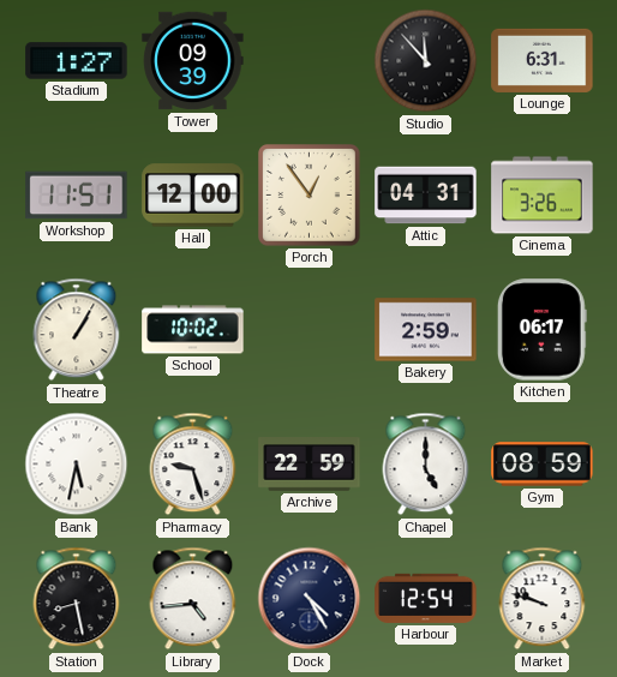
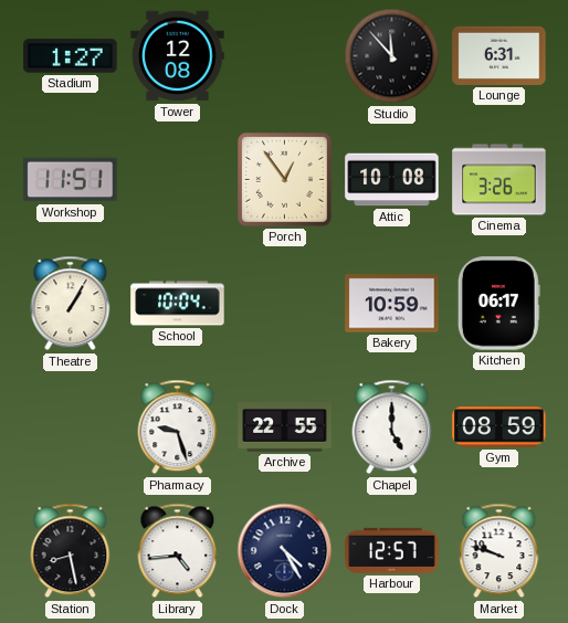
Tower: 09:39 -> 12:08
Hall: 12:00 -> none
Attic: 04:31 -> 10:08
School: 10:02 -> 10:04
Bakery: 2:59 -> 10:59
Bank: 5:32 -> none
Archive: 22:59 -> 22:55
Harbour: 12:54 -> 12:57
